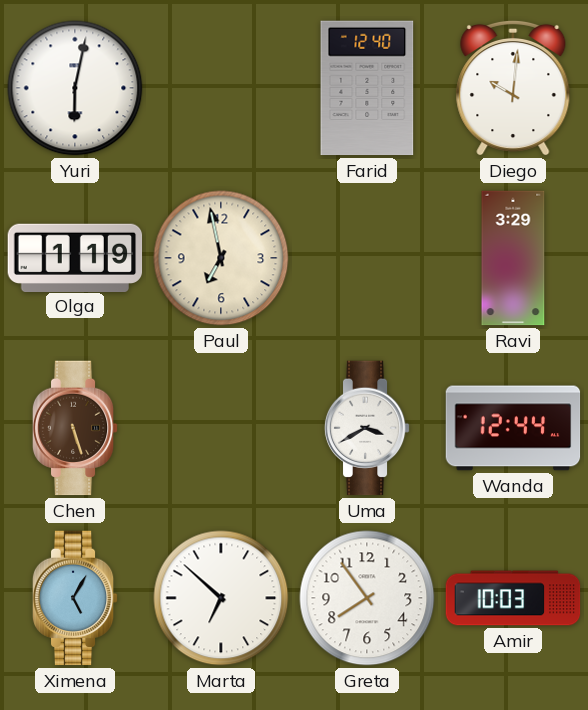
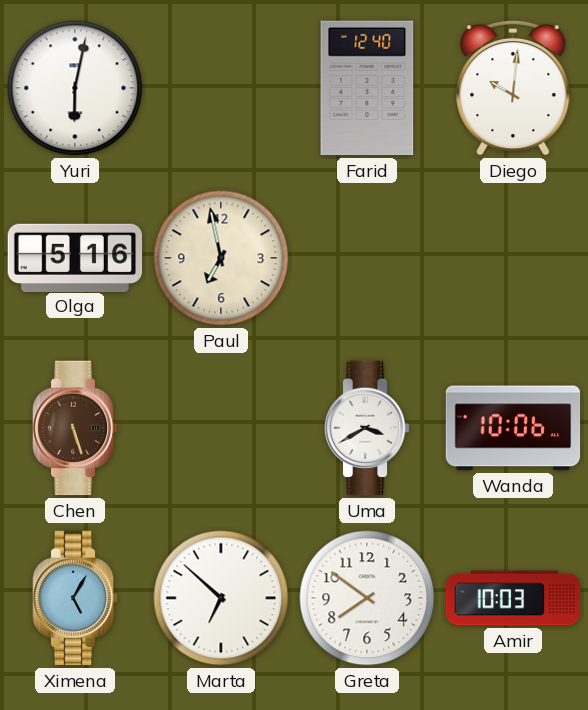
Olga: 1:19 -> 5:16
Ravi: 3:29 -> none
Wanda: 12:44 -> 10:06
Greta: 7:54 -> 7:51
